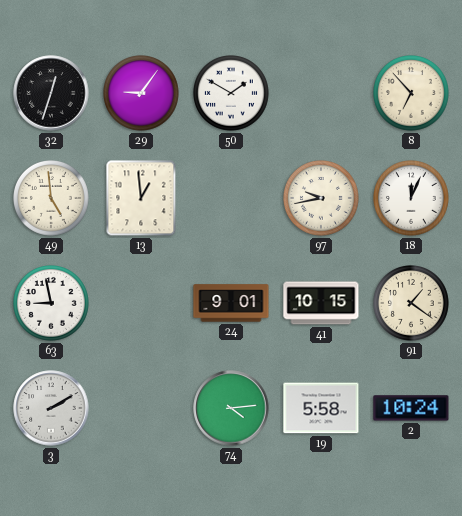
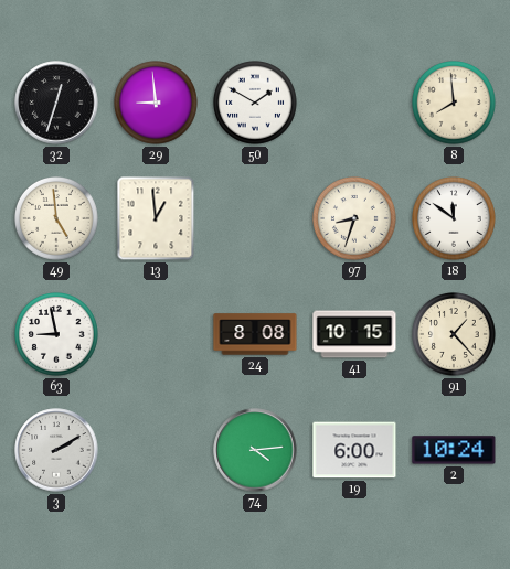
29: 9:06 -> 8:59
8: 6:53 -> 7:59
97: 9:43 -> 8:33
18: 12:04 -> 11:51
24: 9:01 -> 8:08
91: 1:21 -> 1:23
19: 5:58 -> 6:00
